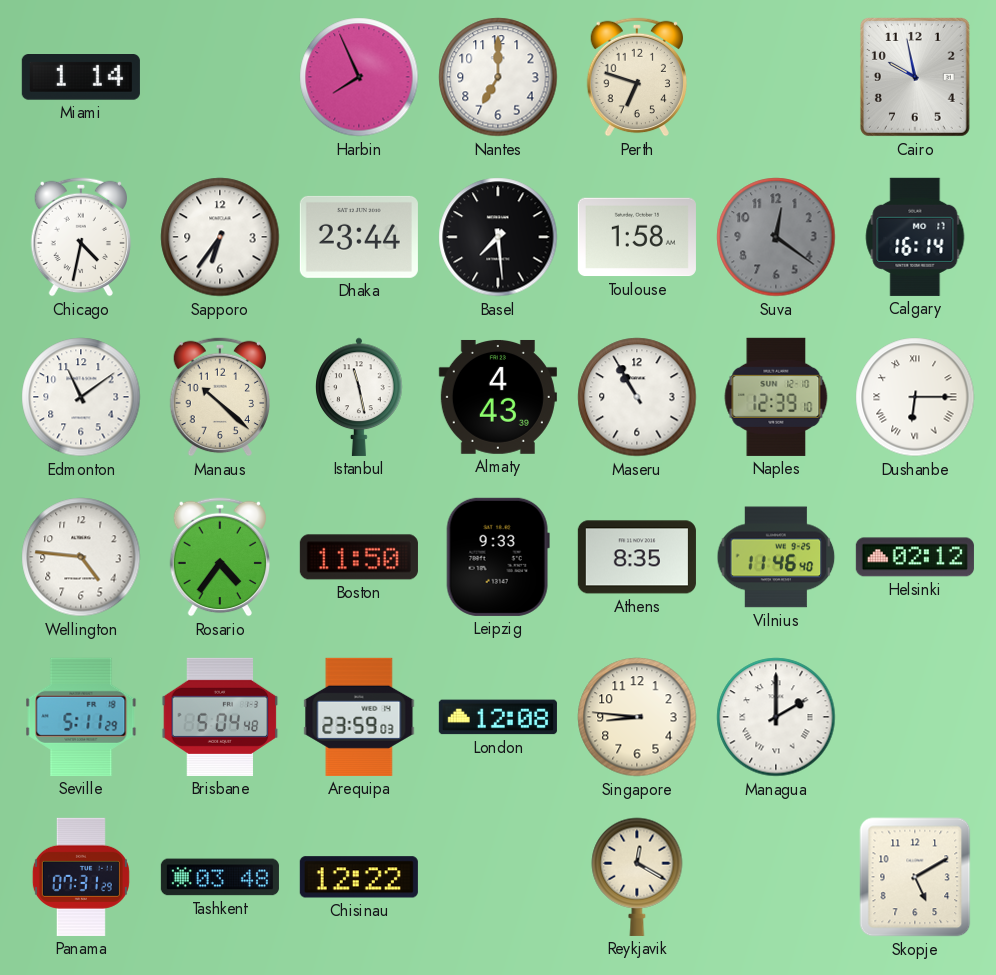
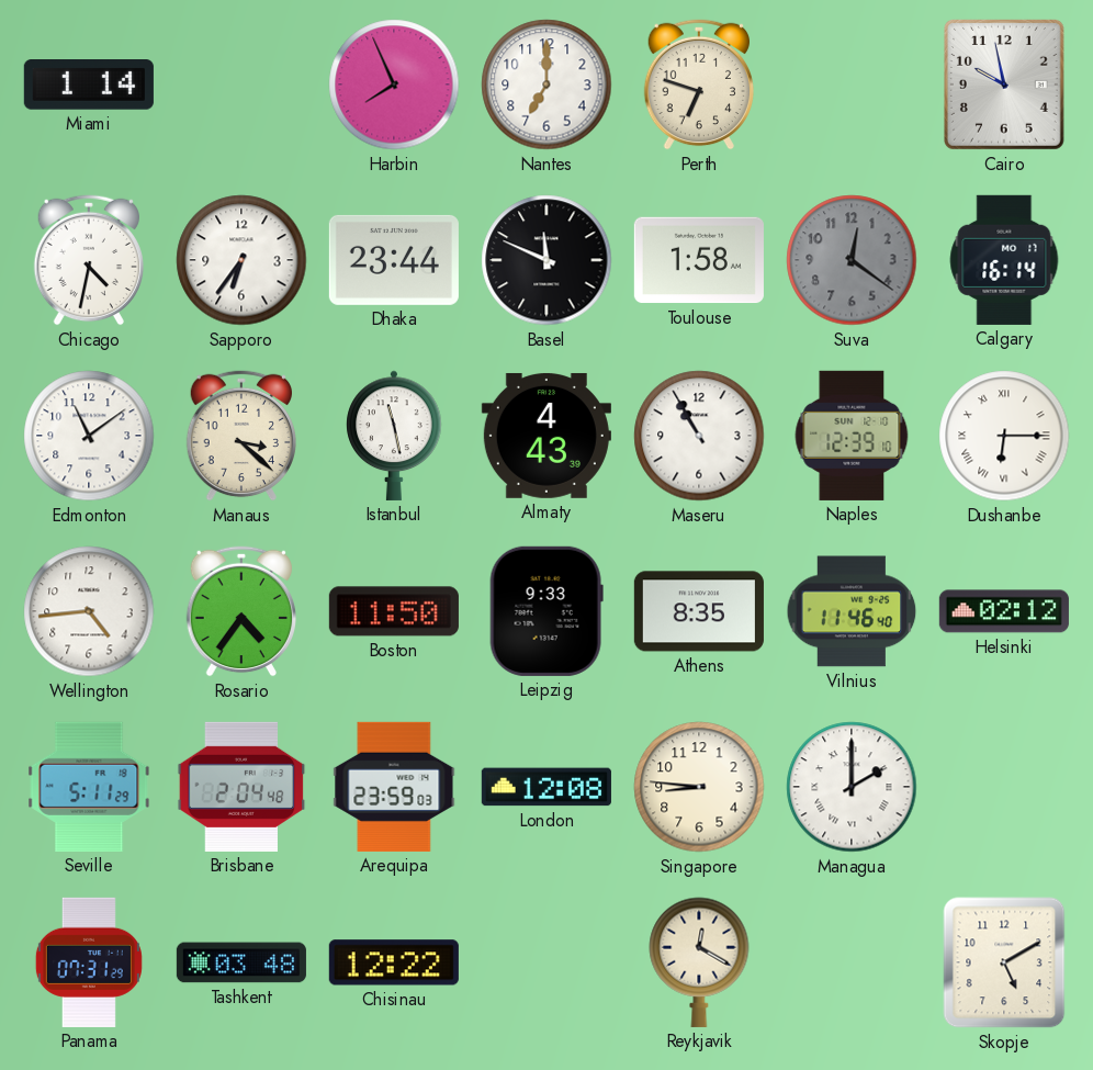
Basel: 7:29 -> 11:49
Manaus: 10:22 -> 3:22
Wellington: 4:46 -> 4:44
Brisbane: 5:04 -> 2:04
